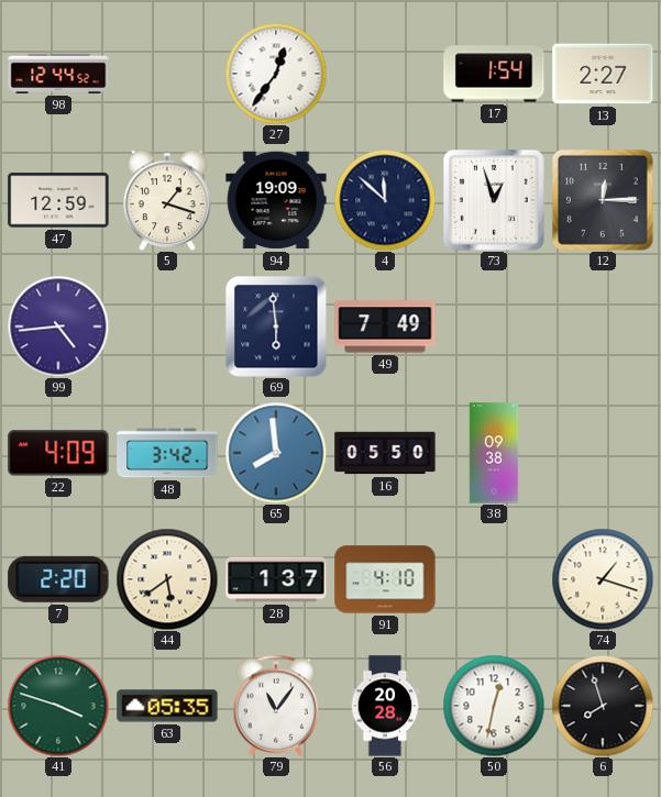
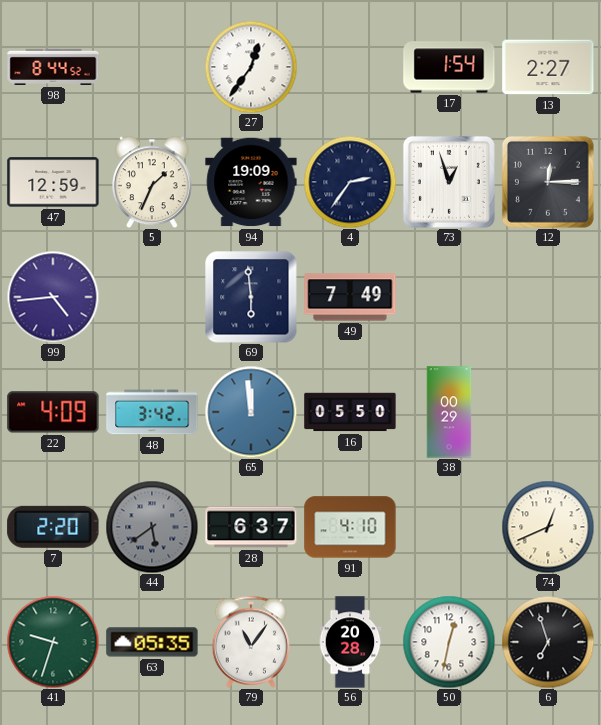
98: 12:44 -> 8:44
5: 1:18 -> 1:34
4: 11:52 -> 2:36
65: 7:59 -> 11:59
38: 09:38 -> 00:29
44 dial: cream -> grey
28: 1:37 -> 6:37
74: 1:18 -> 12:41
41: 3:48 -> 9:33
6: 7:57 -> 6:57
